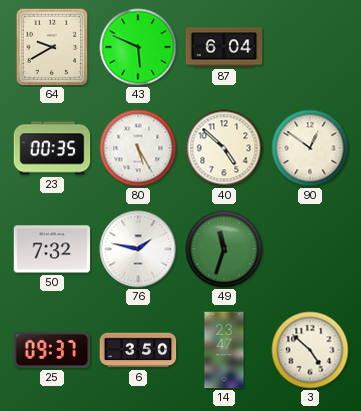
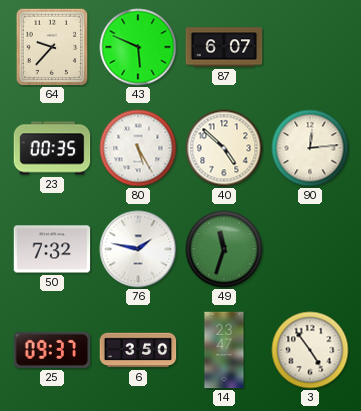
64: 9:40 -> 9:37
87: 6:04 -> 6:07
90: 12:51 -> 12:14
3: 4:52 -> 4:54
